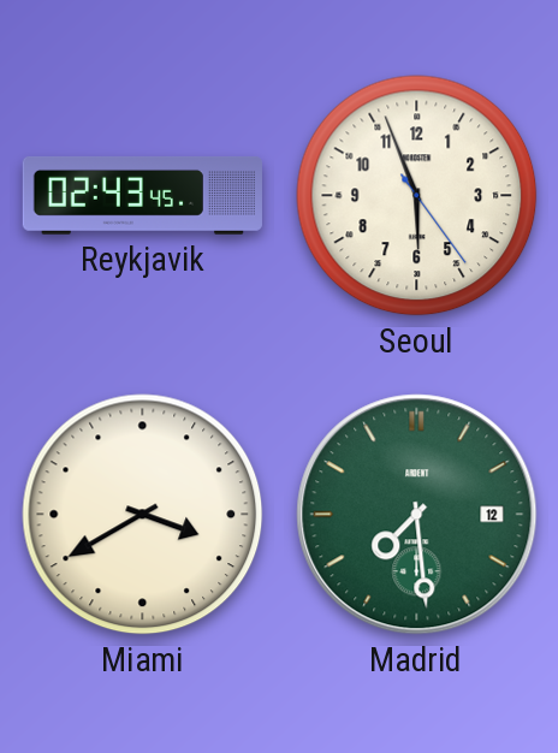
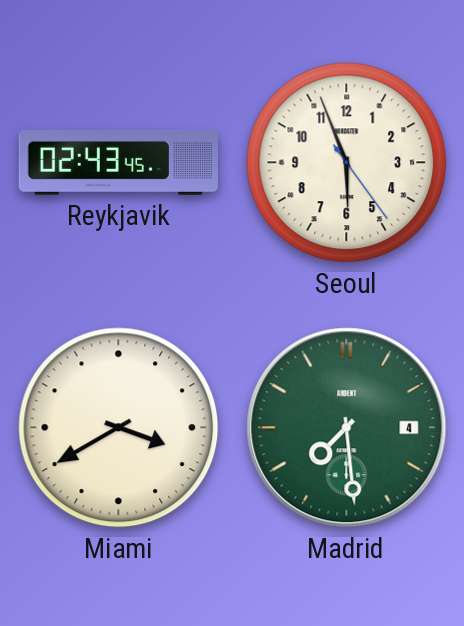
Madrid date: 12 -> 4
